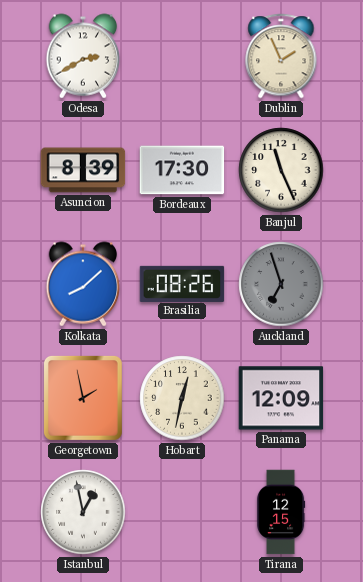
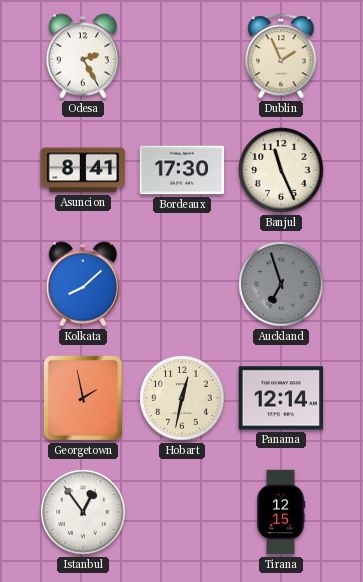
Odesa: 2:40 -> 2:25
Asuncion: 8:39 -> 8:41
Brasilia: 08:26 -> none
Panama: 12:09 -> 12:14
Istanbul: 12:58 -> 12:54
